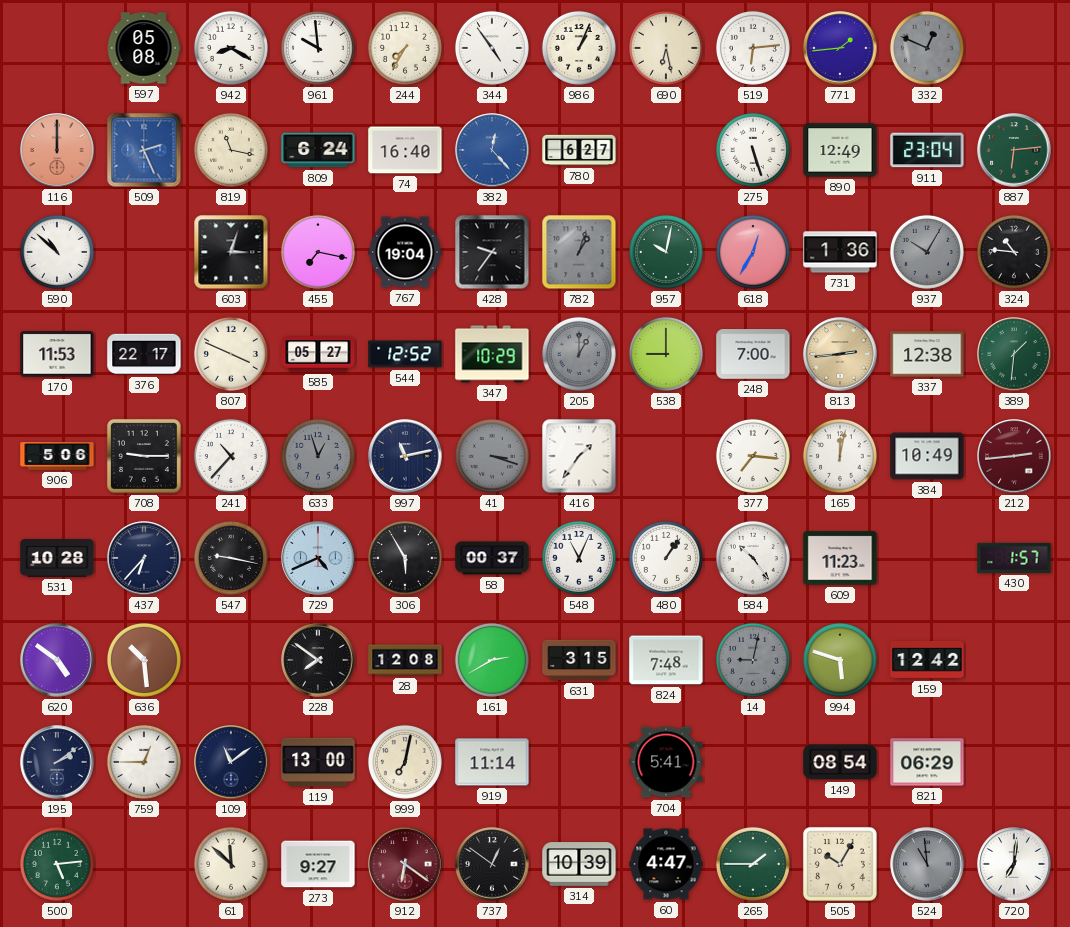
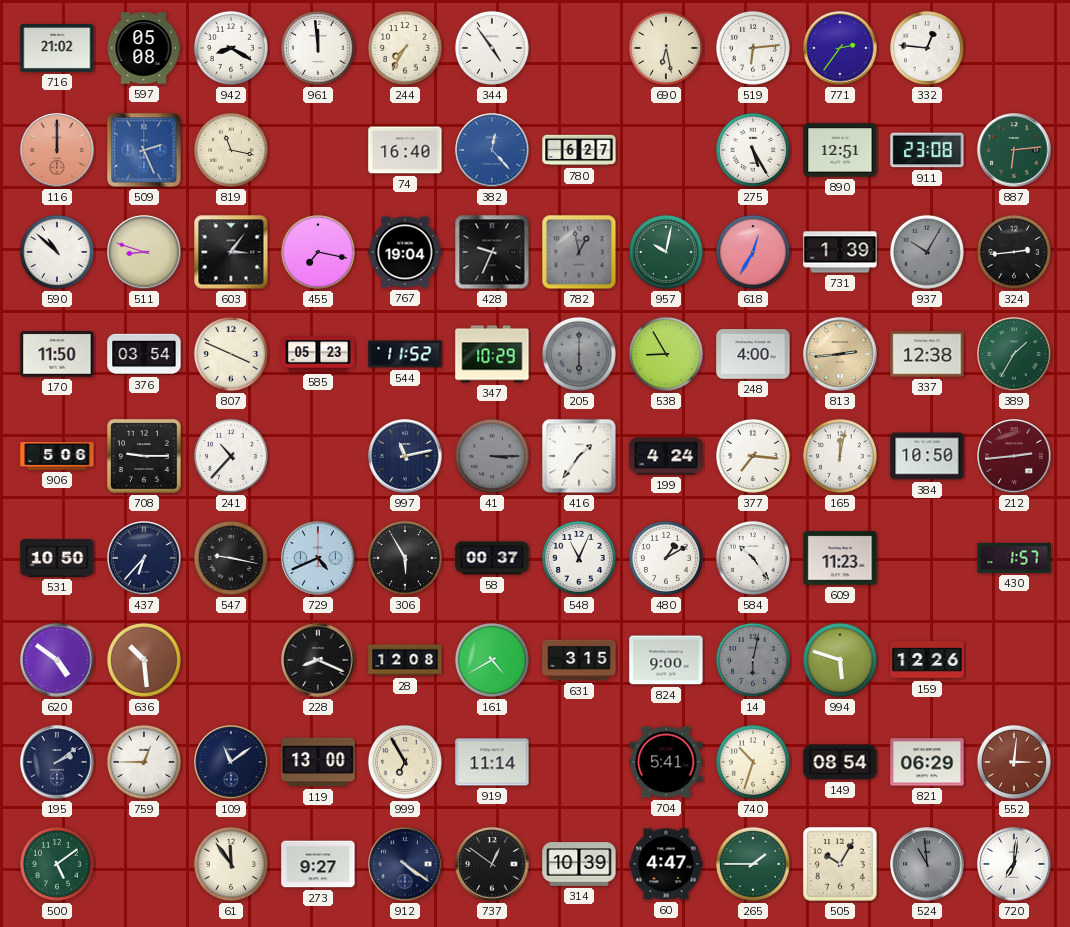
716: none -> 21:02
961: 9:59 -> 11:59
986: 1:04 -> none
771: 1:44 -> 2:36
332: 12:49 -> 12:46
332 dial: grey -> white
809: 6:24 -> none
275: 5:27 -> 5:25
890: 12:49 -> 12:51
911: 23:04 -> 23:08
511: none -> 8:48
603: 3:03 -> 3:06
428: 9:36 -> 9:34
782: 1:03 -> 12:58
731: 1:36 -> 1:39
324: 10:46 -> 2:44
170: 11:53 -> 11:50
376: 22:17 -> 03:54
585: 05:27 -> 05:23
544: 12:52 -> 11:52
205: 1:00 -> 6:00
538: 9:00 -> 8:55
248: 7:00 -> 4:00
389: 1:31 -> 1:35
633: 12:57 -> none
41: 3:18 -> 3:15
199: none -> 4:24
384: 10:49 -> 10:50
531: 10:28 -> 10:50
480: 1:06 -> 1:10
228: 7:51 -> 8:19
161: 2:40 -> 4:40
824: 7:48 -> 9:00
14: 9:02 -> 6:02
159: 12:42 -> 12:26
999: 7:02 -> 6:55
740: none -> 10:33
552: none -> 3:01
500: 5:14 -> 5:09
61: 11:52 -> 11:54
912: 6:21 -> 4:21
912 dial: burgundy -> navy
